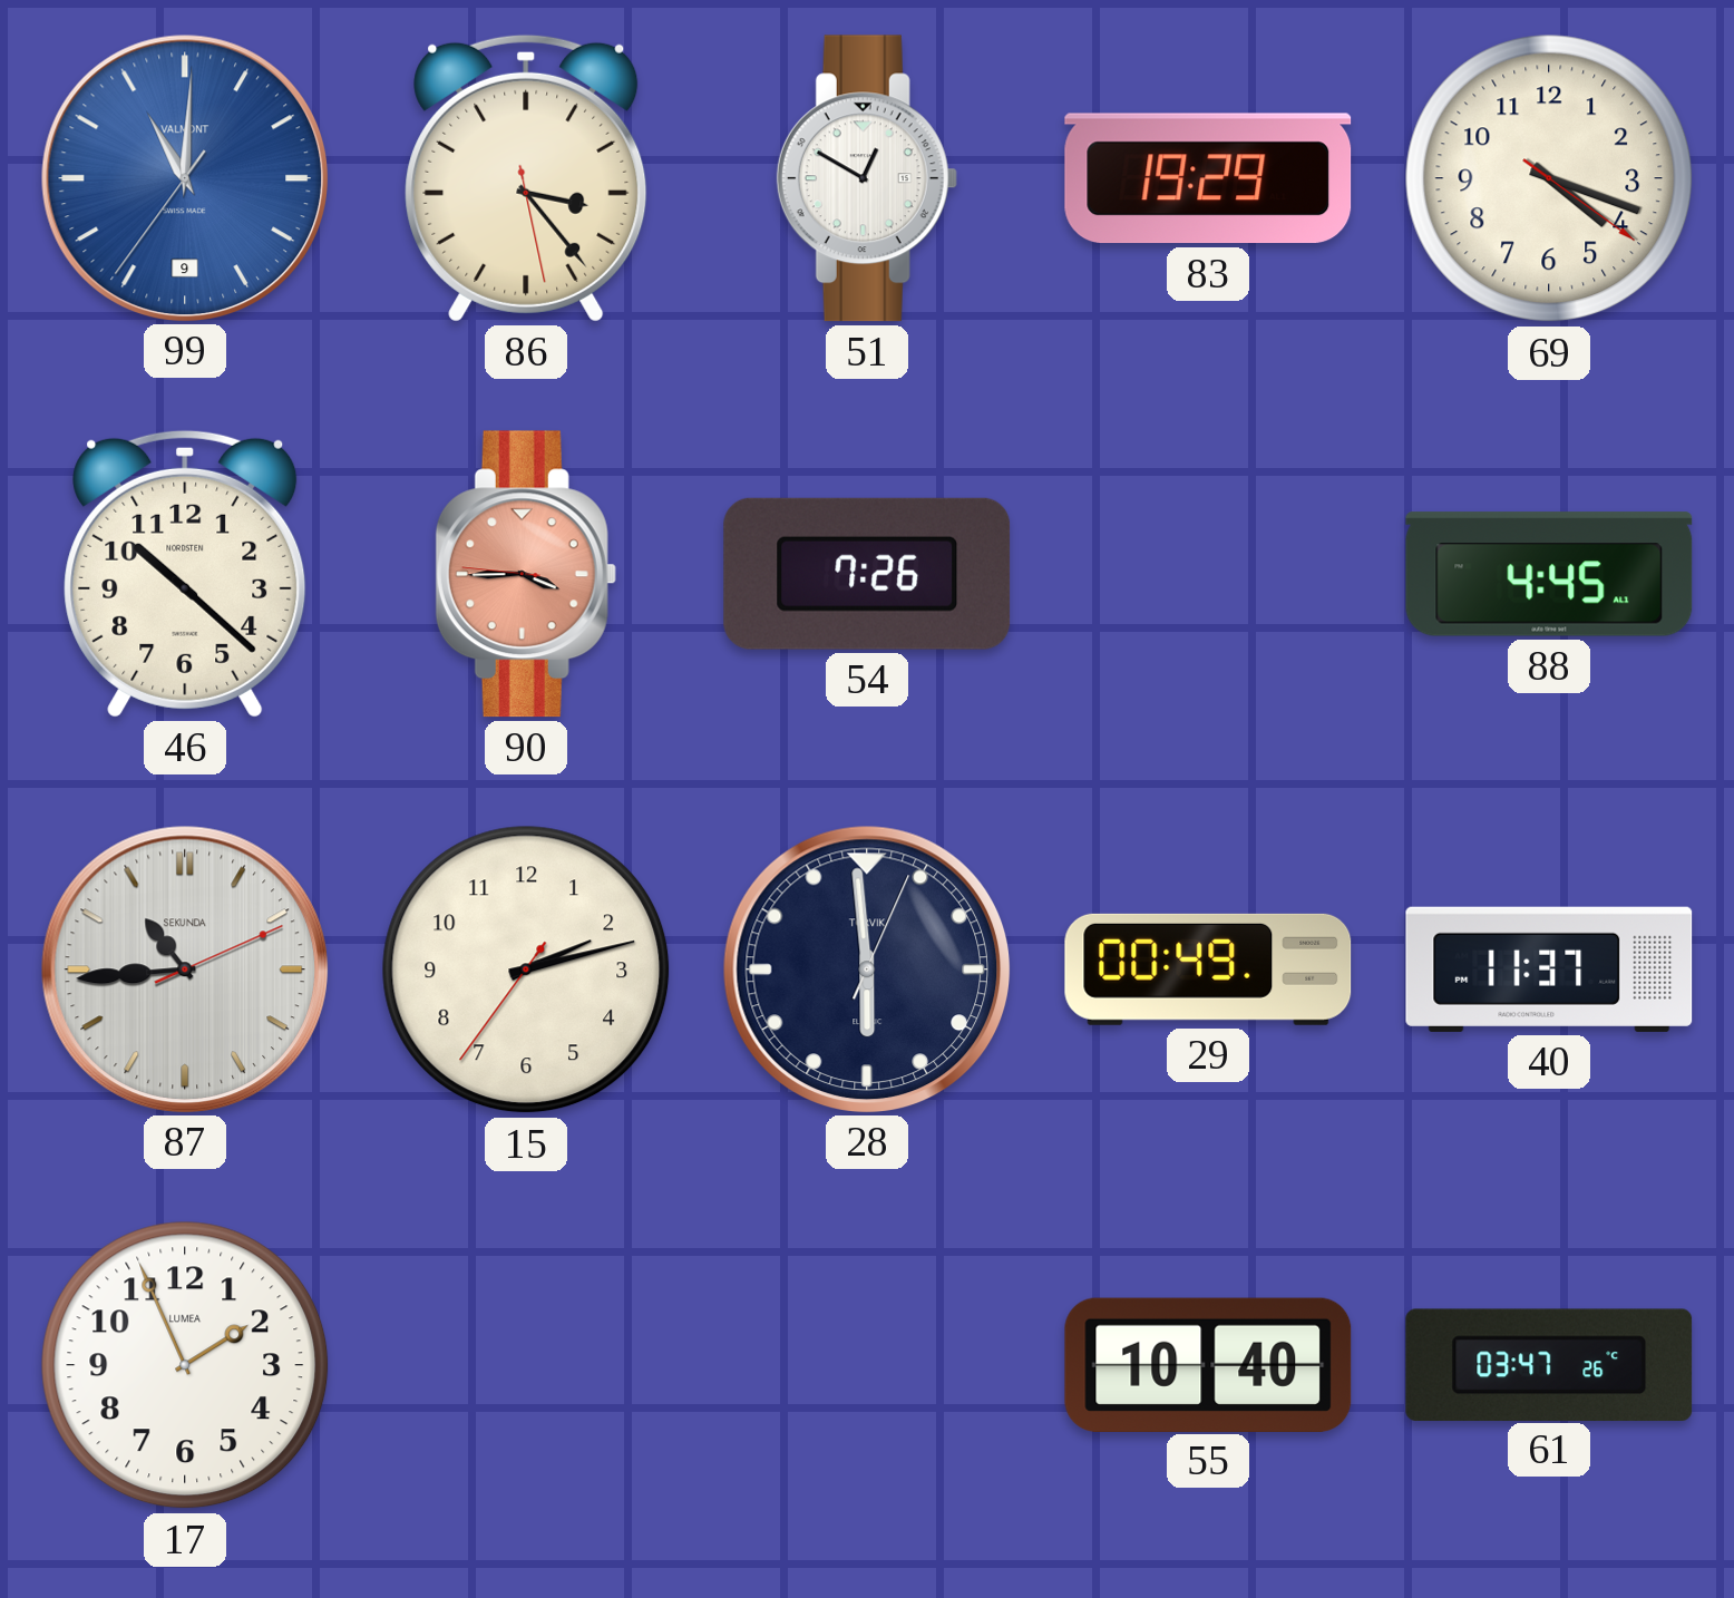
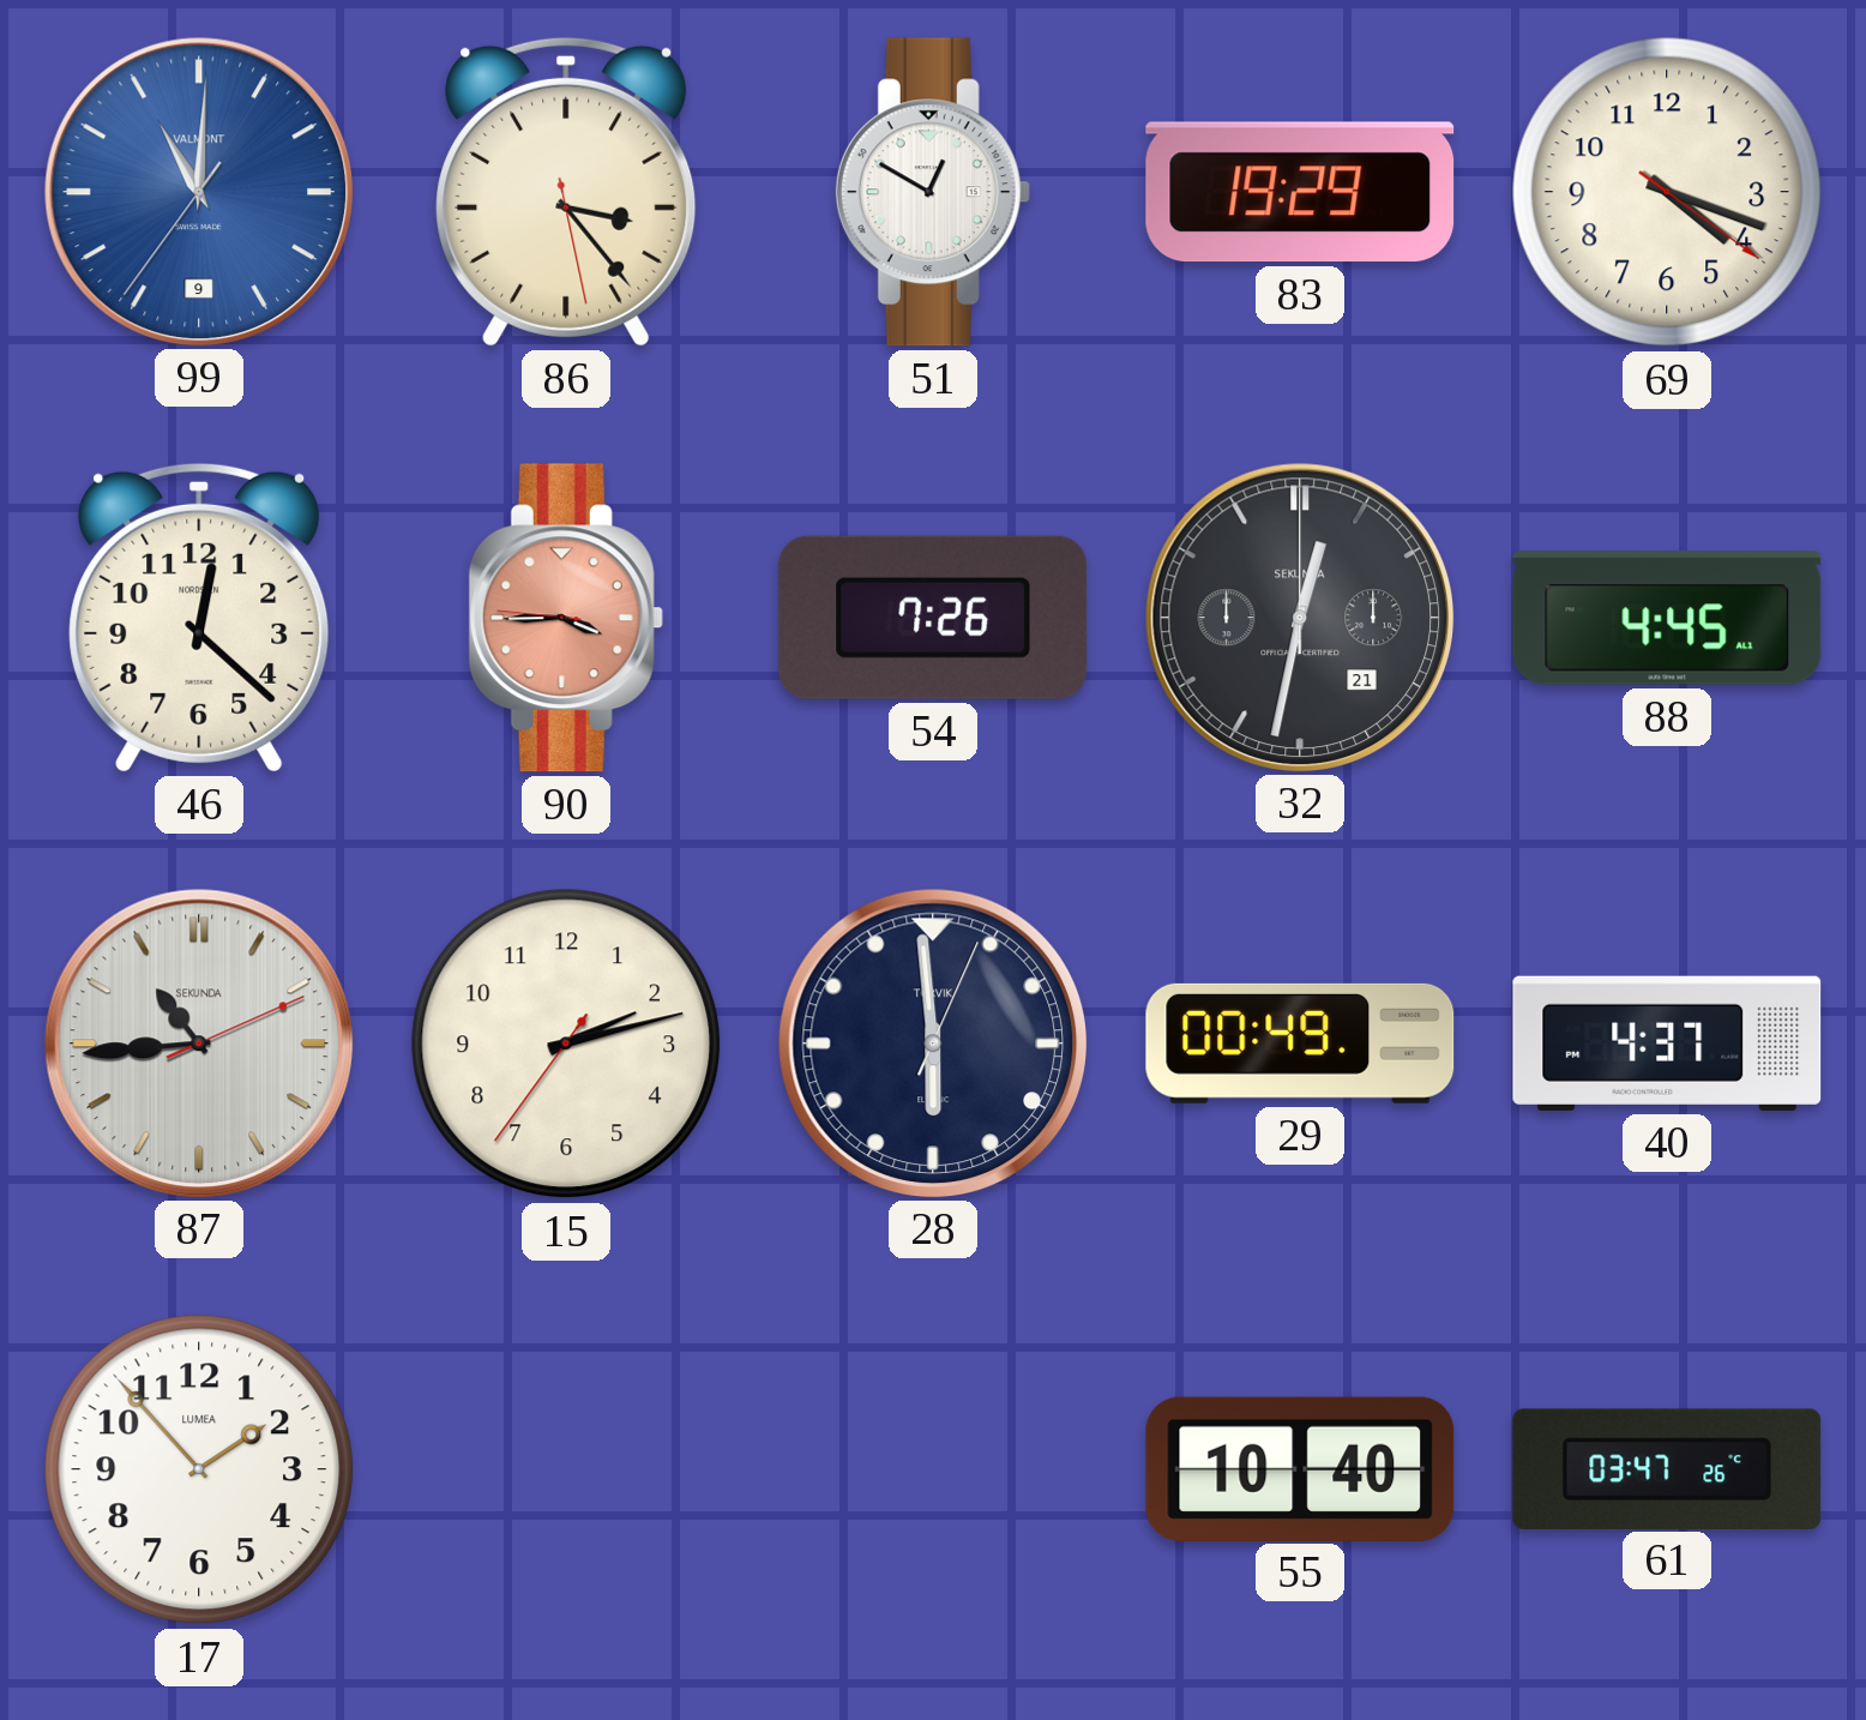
46: 10:22 -> 12:22
32: none -> 12:32
40: 11:37 -> 4:37
17: 1:56 -> 1:53
